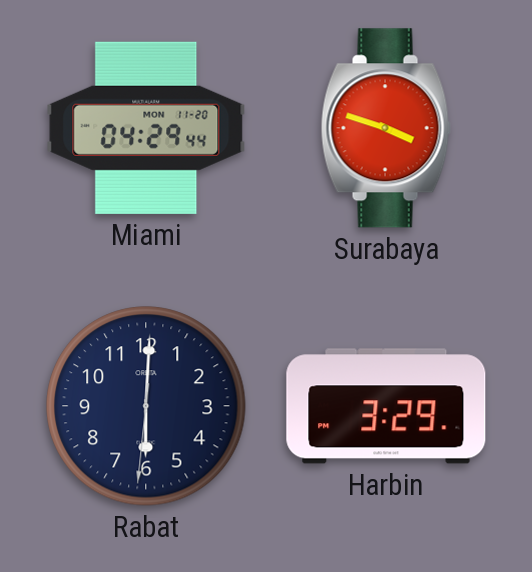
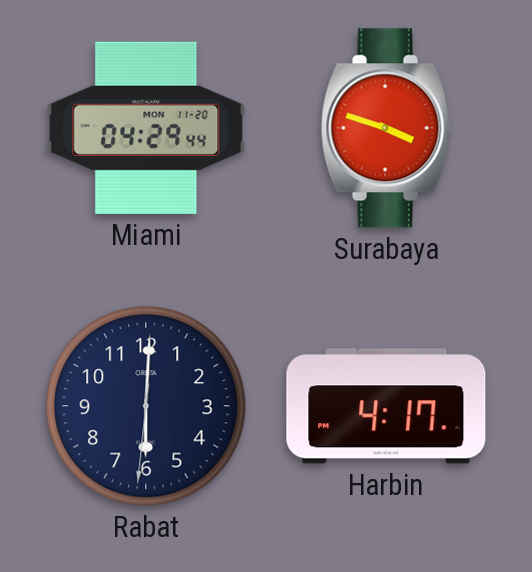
Harbin: 3:29 -> 4:17
